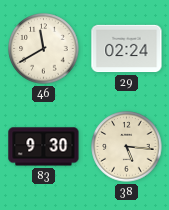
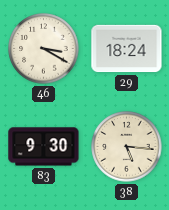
46: 11:40 -> 3:20
29: 02:24 -> 18:24
